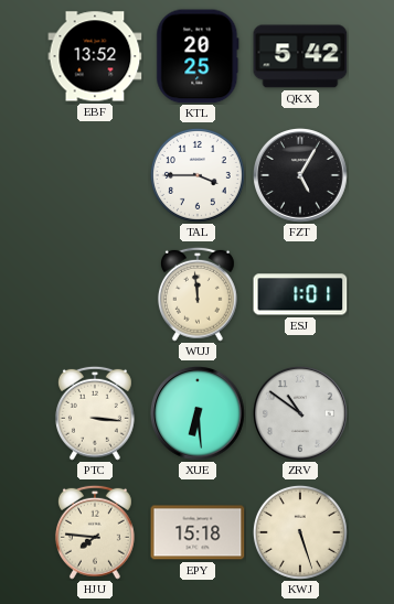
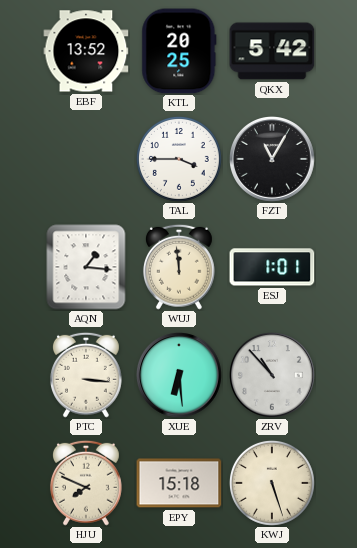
FZT: 5:05 -> 11:05
AQN: none -> 1:16
ZRV: 10:51 -> 10:53
HJU: 7:46 -> 7:49
